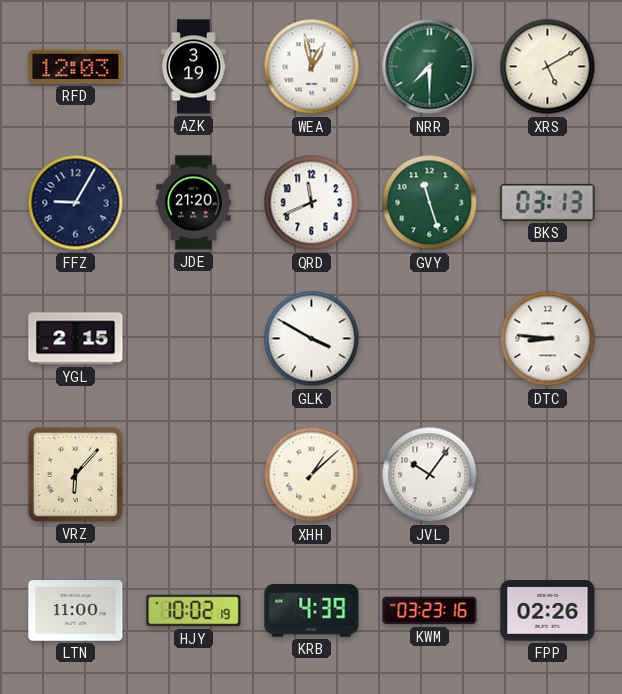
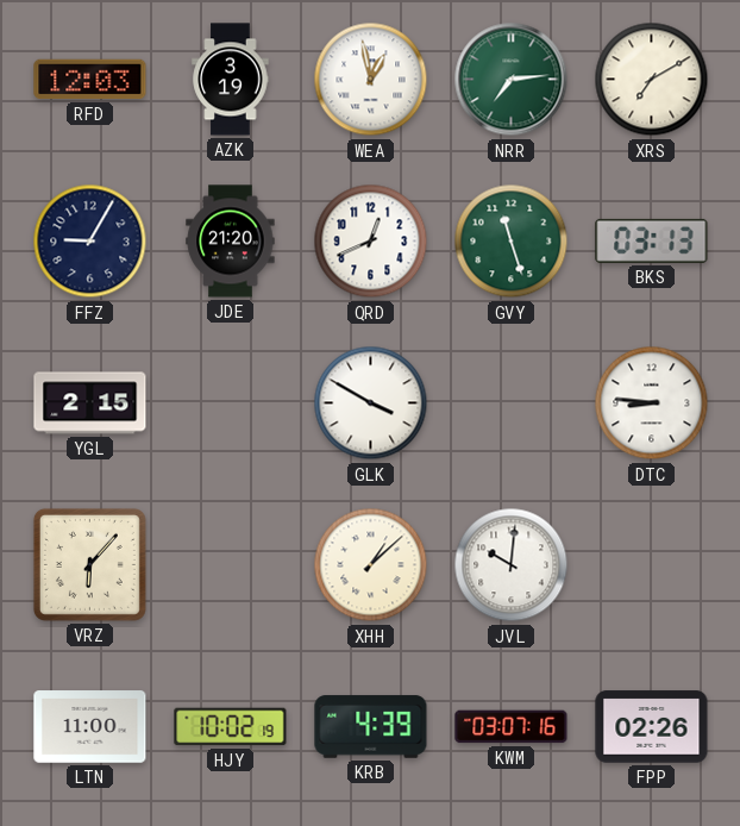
NRR: 7:30 -> 7:14
XRS: 5:10 -> 7:10
QRD: 11:41 -> 12:41
JVL: 10:06 -> 10:01
KWM: 03:23 -> 03:07
